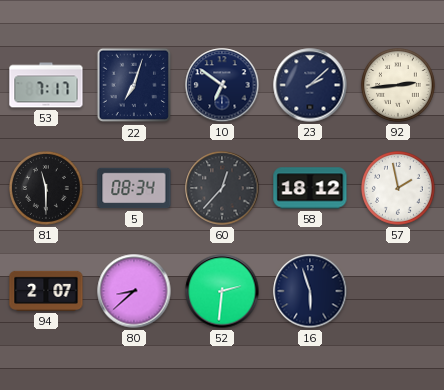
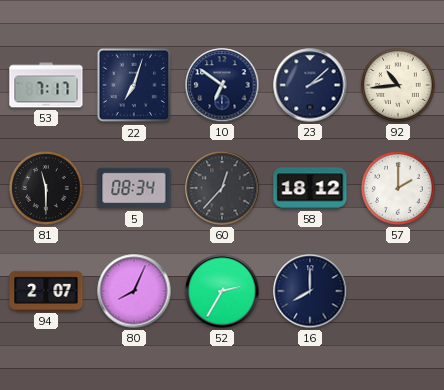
92: 2:44 -> 10:44
57: 1:58 -> 2:00
80: 8:38 -> 8:04
52: 2:31 -> 2:35
16: 5:57 -> 8:00
